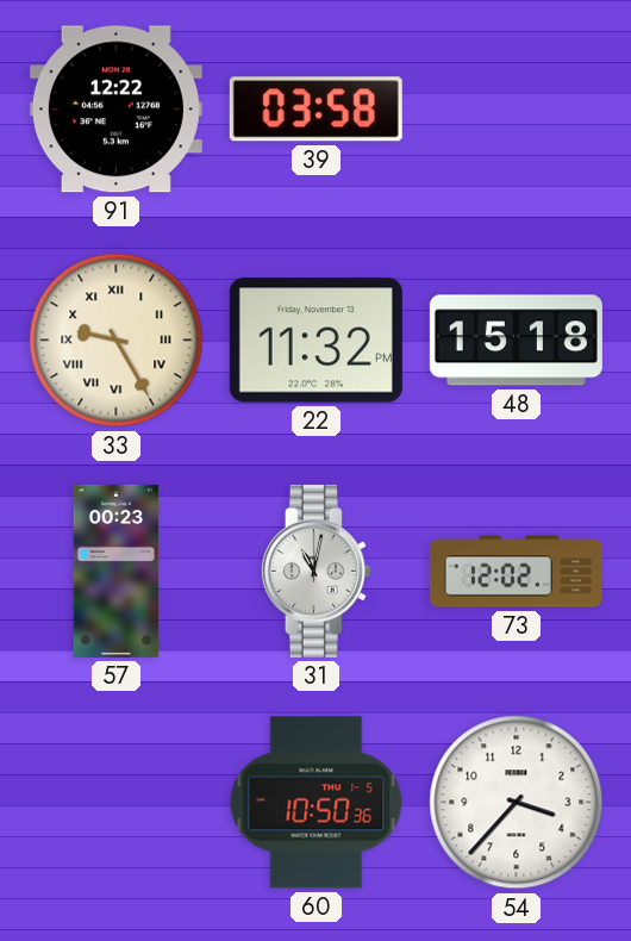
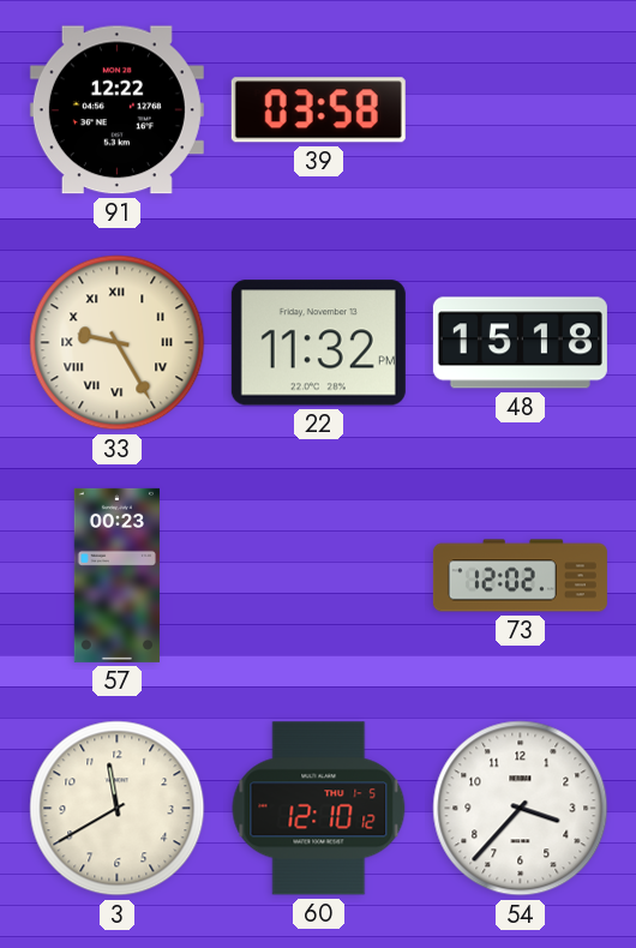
31: 11:02 -> none
3: none -> 11:40
60: 10:50 -> 12:10
